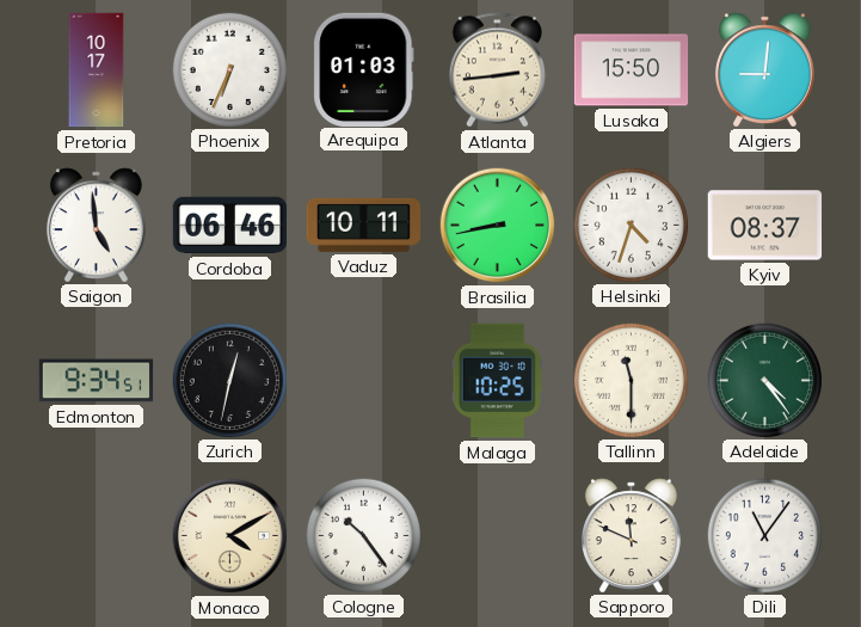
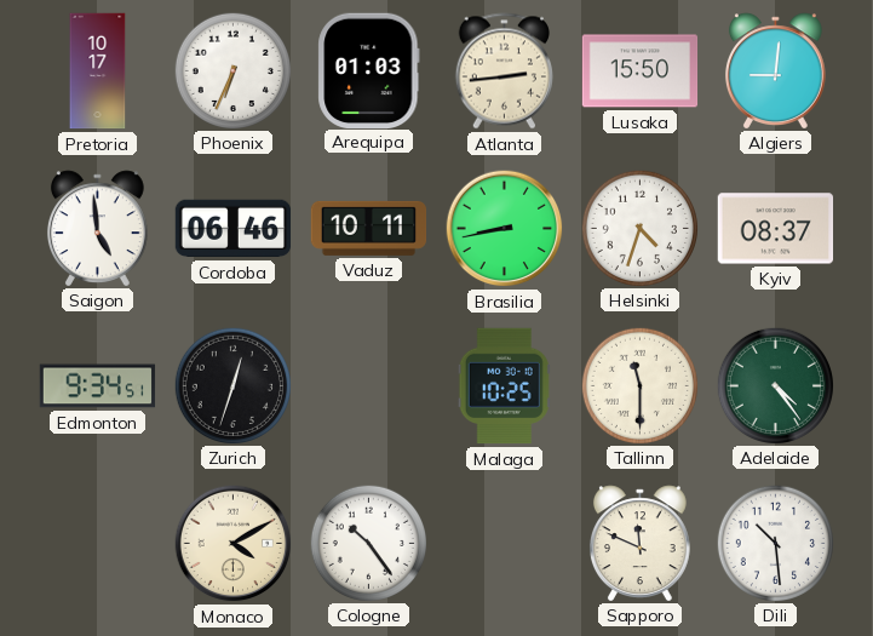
Zurich: 12:32 -> 12:33
Dili: 11:06 -> 10:29
